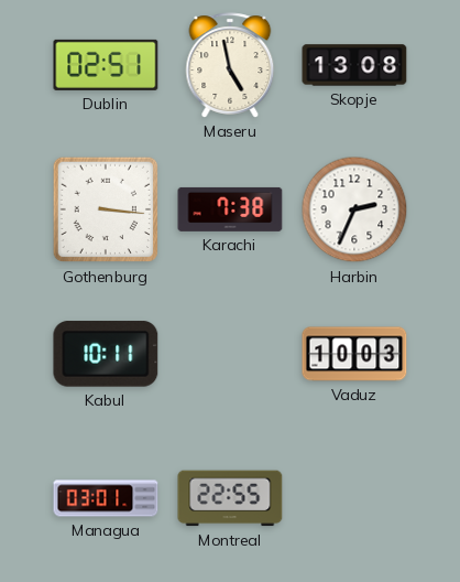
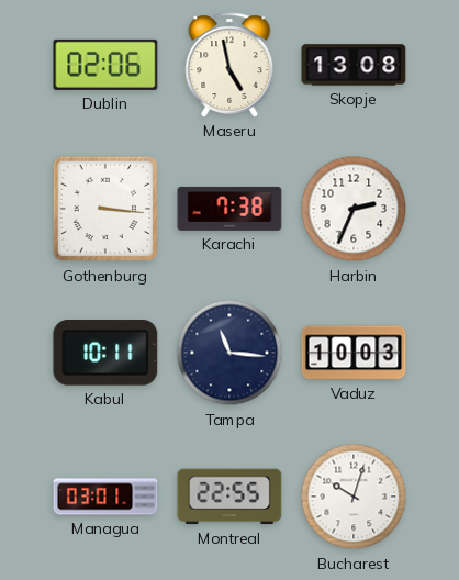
Dublin: 02:51 -> 02:06
Tampa: none -> 11:16
Bucharest: none -> 10:03
